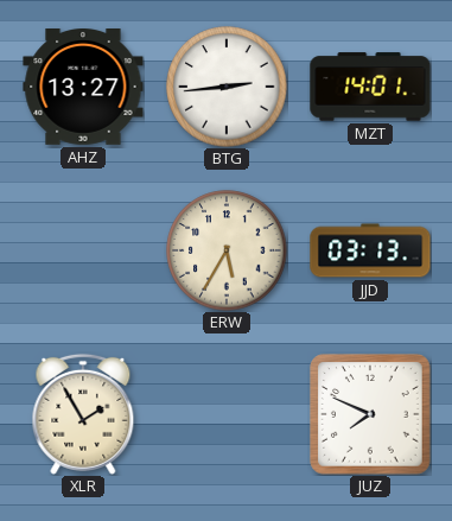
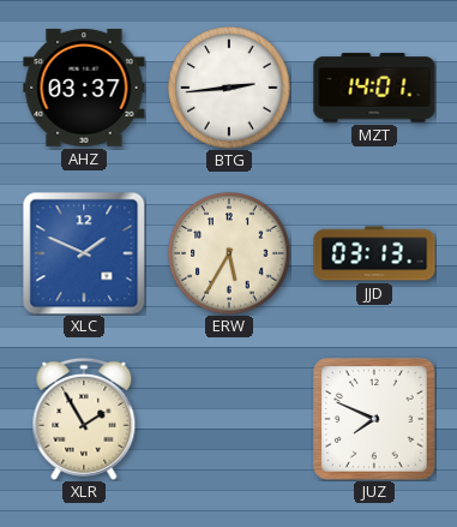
AHZ: 13:27 -> 03:37
XLC: none -> 1:49
